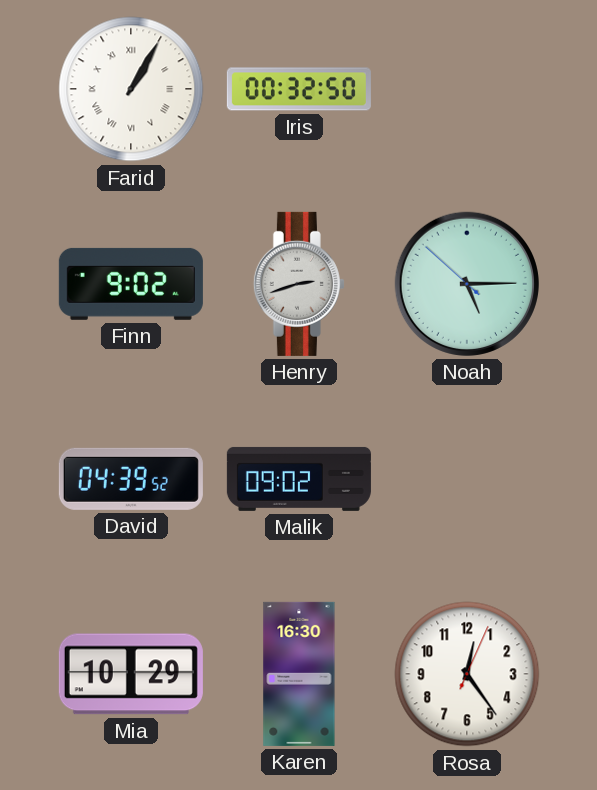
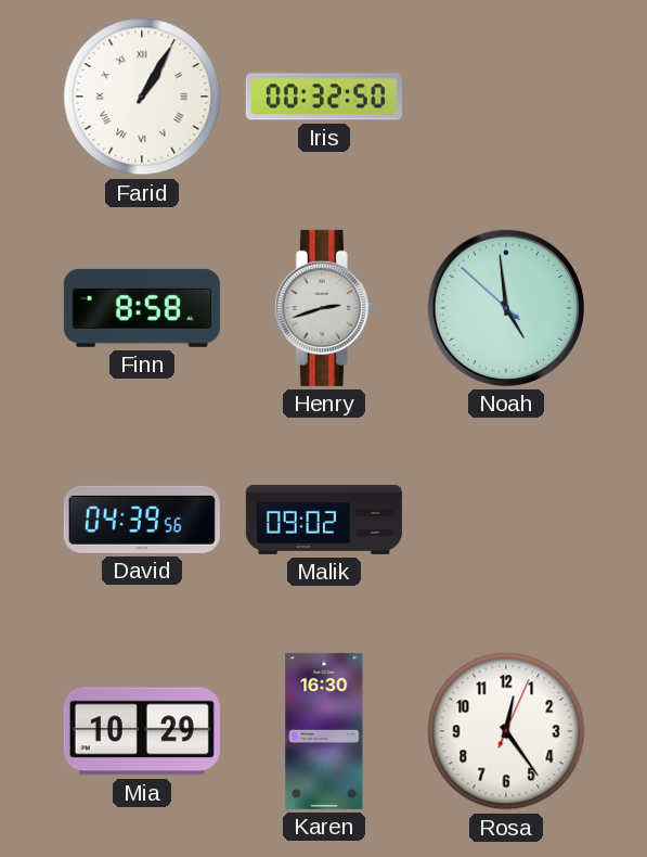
Finn: 9:02 -> 8:58
Noah: 5:14 -> 4:58
David: 04:39:52 -> 04:39:56
